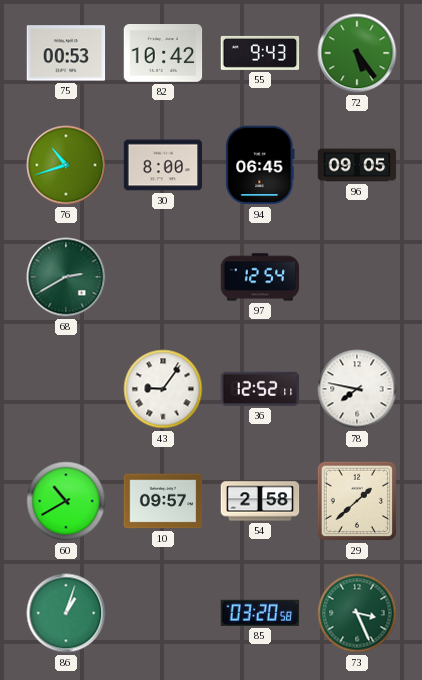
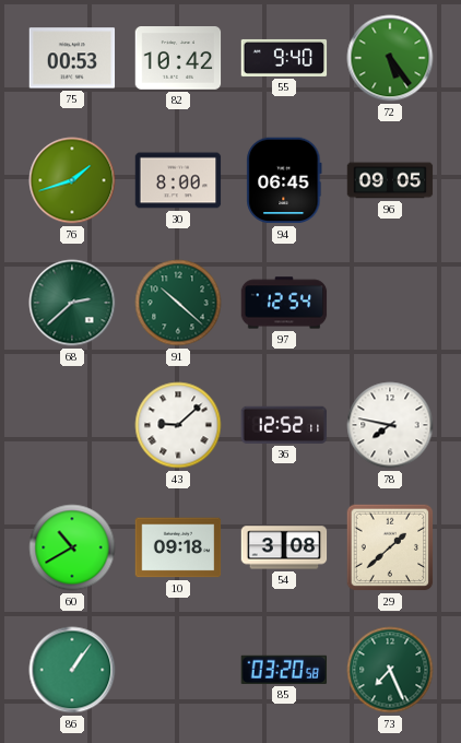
55: 9:43 -> 9:40
76: 10:42 -> 1:42
68: 2:40 -> 2:38
91: none -> 10:22
43: 9:06 -> 9:08
10: 09:57 -> 09:18
54: 2:58 -> 3:08
86: 1:03 -> 1:06
73: 3:26 -> 7:26
